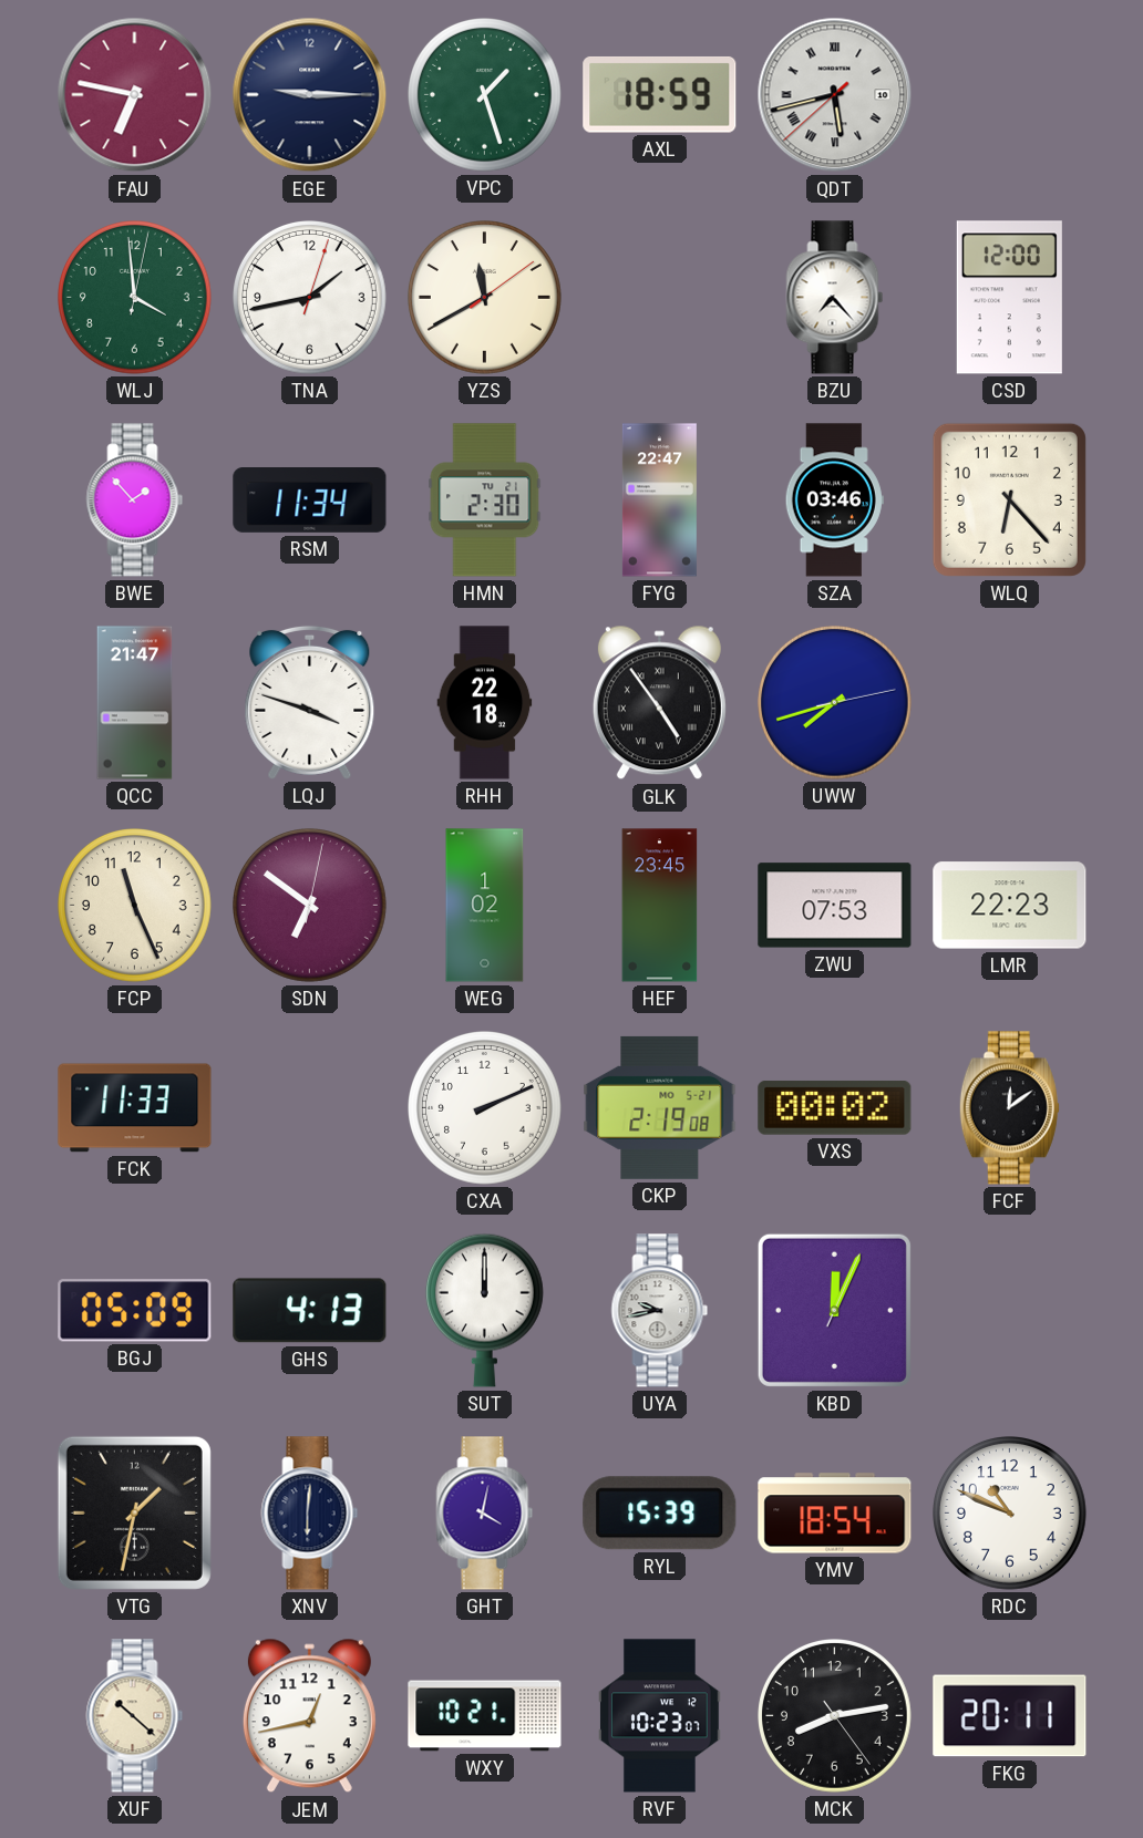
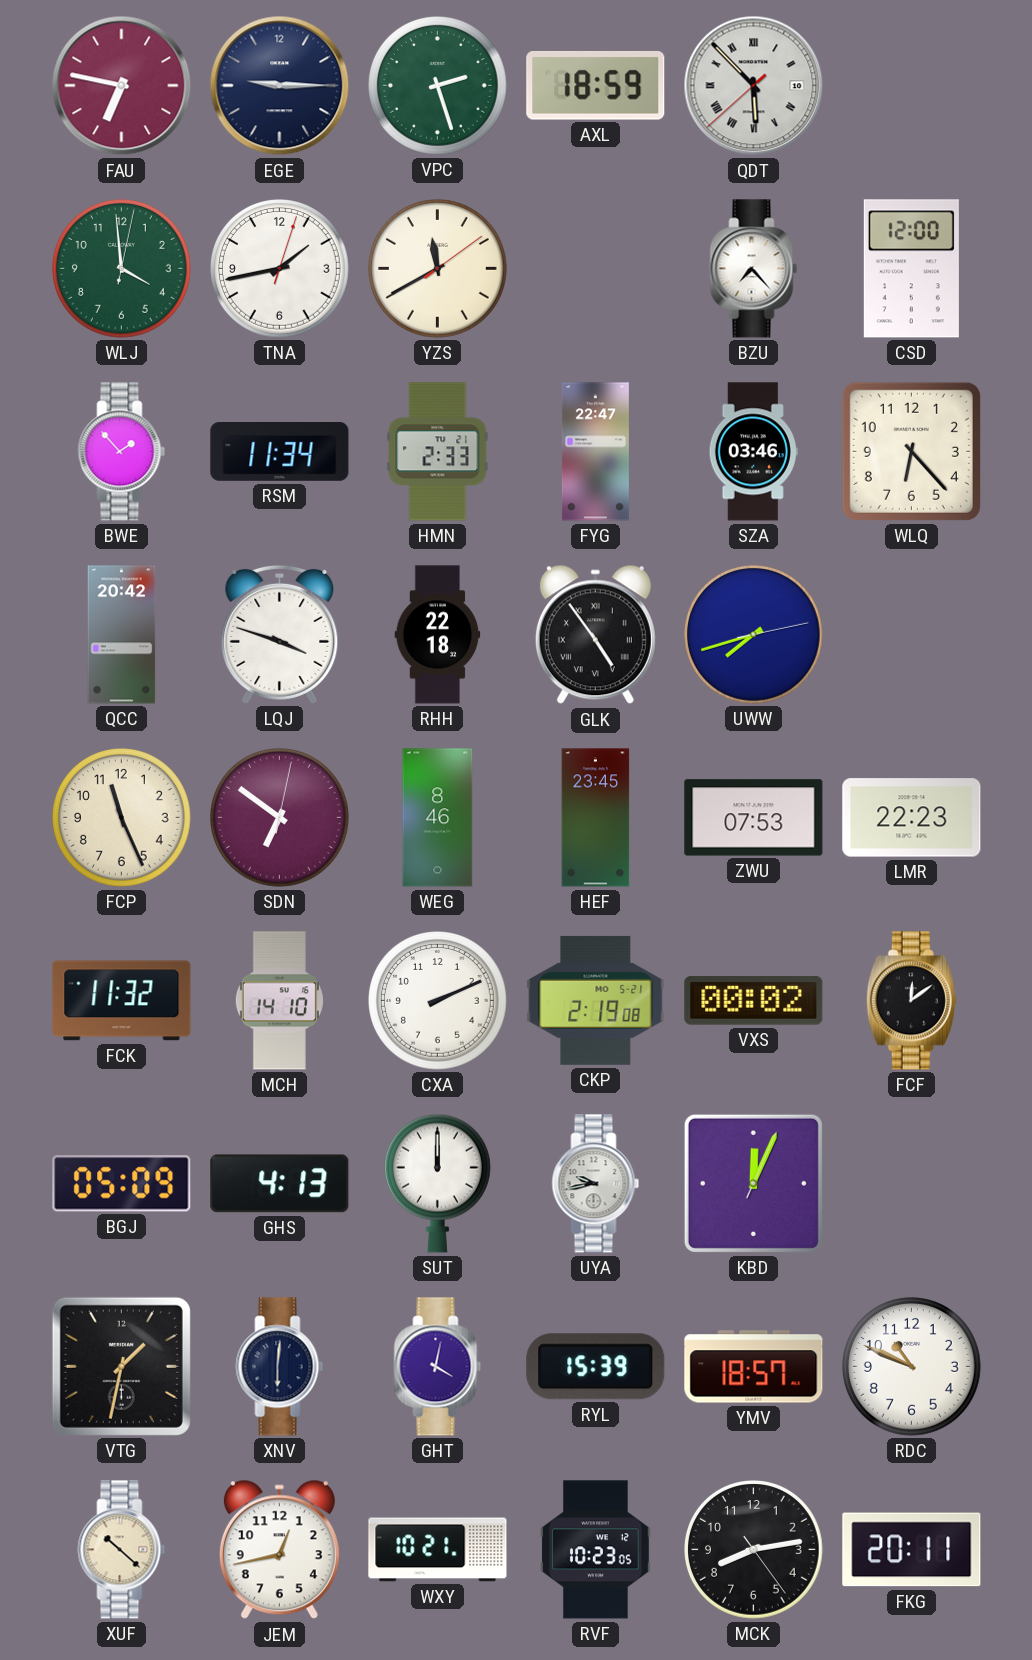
VPC: 1:27 -> 2:27
QDT: 5:42 -> 5:52
HMN: 2:30 -> 2:33
QCC: 21:47 -> 20:42
WEG: 1:02 -> 8:46
FCK: 11:33 -> 11:32
MCH: none -> 14:10
YMV: 18:54 -> 18:57
RVF: 10:23:07 -> 10:23:05
